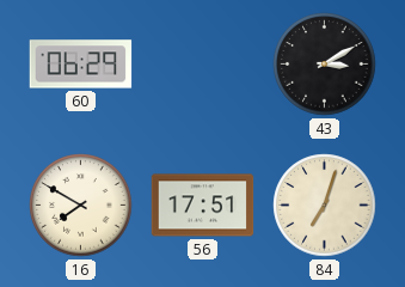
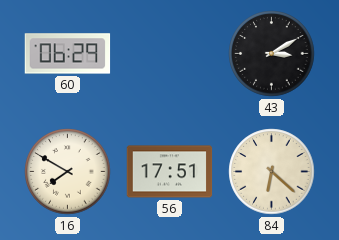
84: 7:03 -> 6:22
